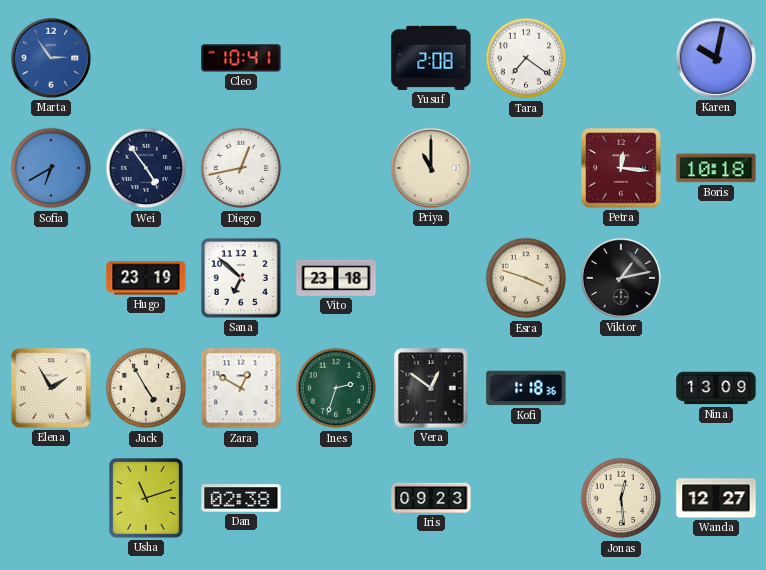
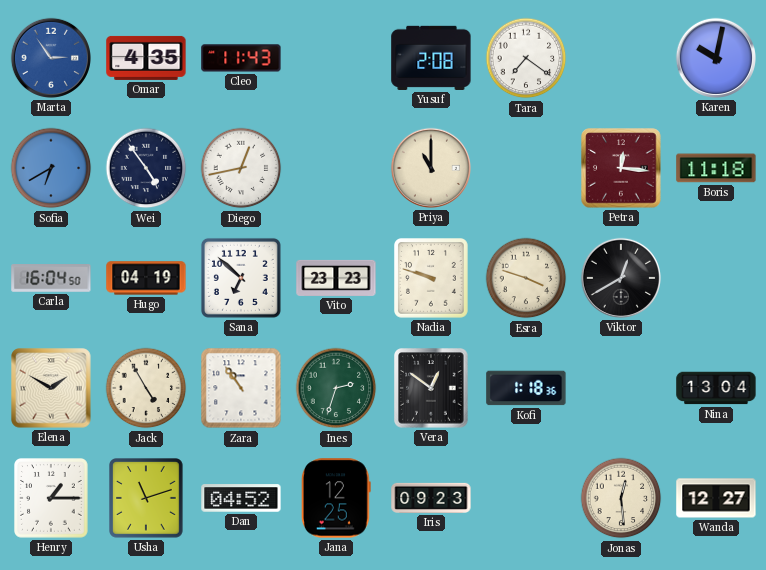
Omar: none -> 4:35
Cleo: 10:41 -> 11:43
Boris: 10:18 -> 11:18
Carla: none -> 16:04
Hugo: 23:19 -> 04:19
Vito: 23:18 -> 23:23
Nadia: none -> 9:48
Viktor: 1:13 -> 12:40
Elena: 1:55 -> 1:50
Zara: 12:50 -> 10:54
Nina: 13:09 -> 13:04
Henry: none -> 1:15
Dan: 02:38 -> 04:52
Jana: none -> 12:25
